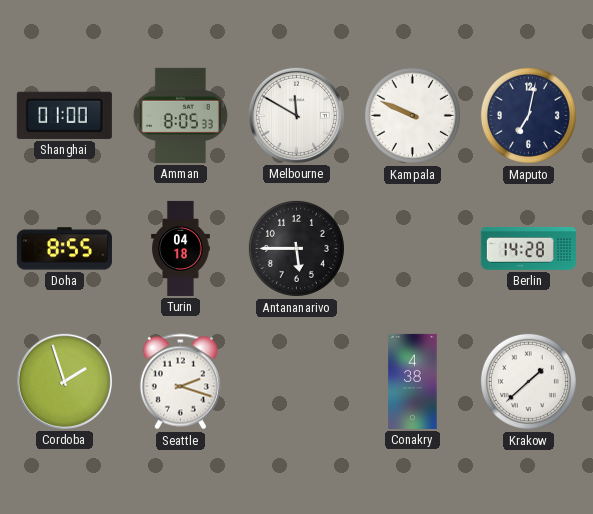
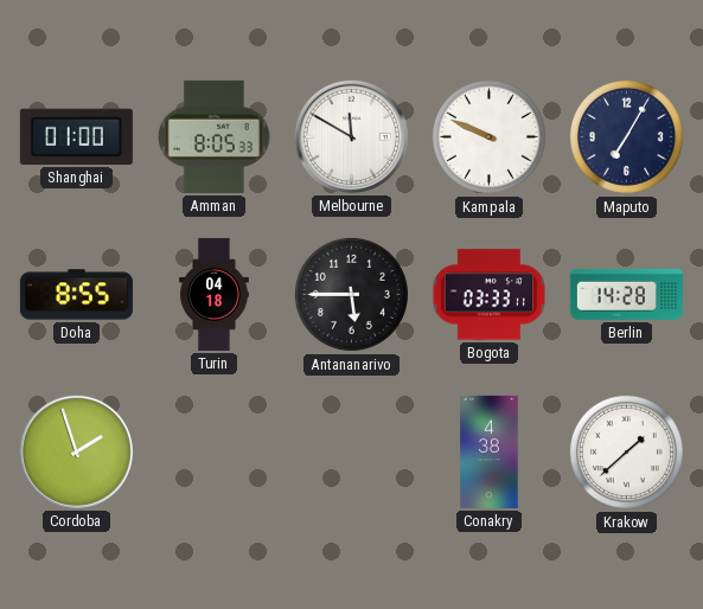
Maputo: 7:02 -> 7:05
Bogota: none -> 03:33
Seattle: 2:18 -> none
